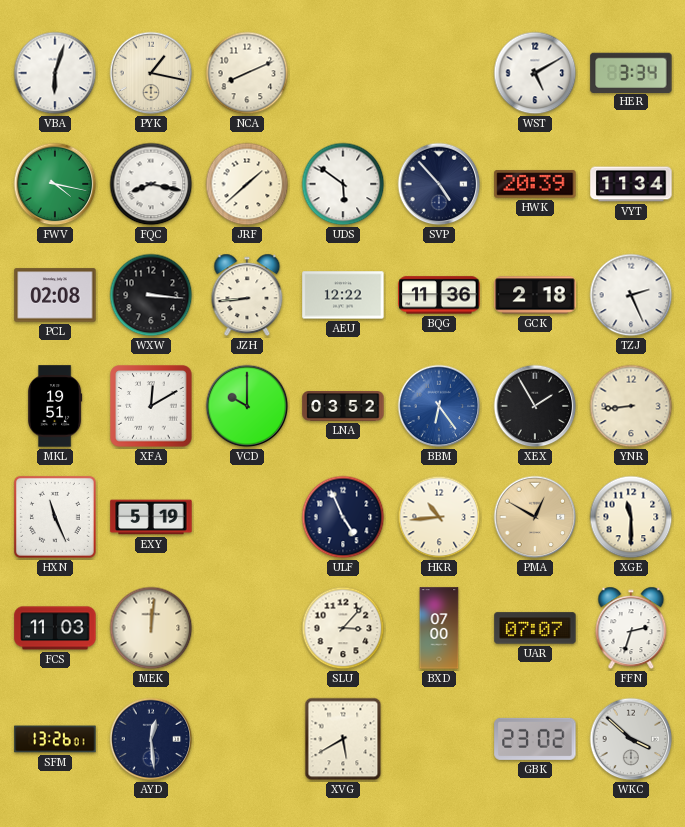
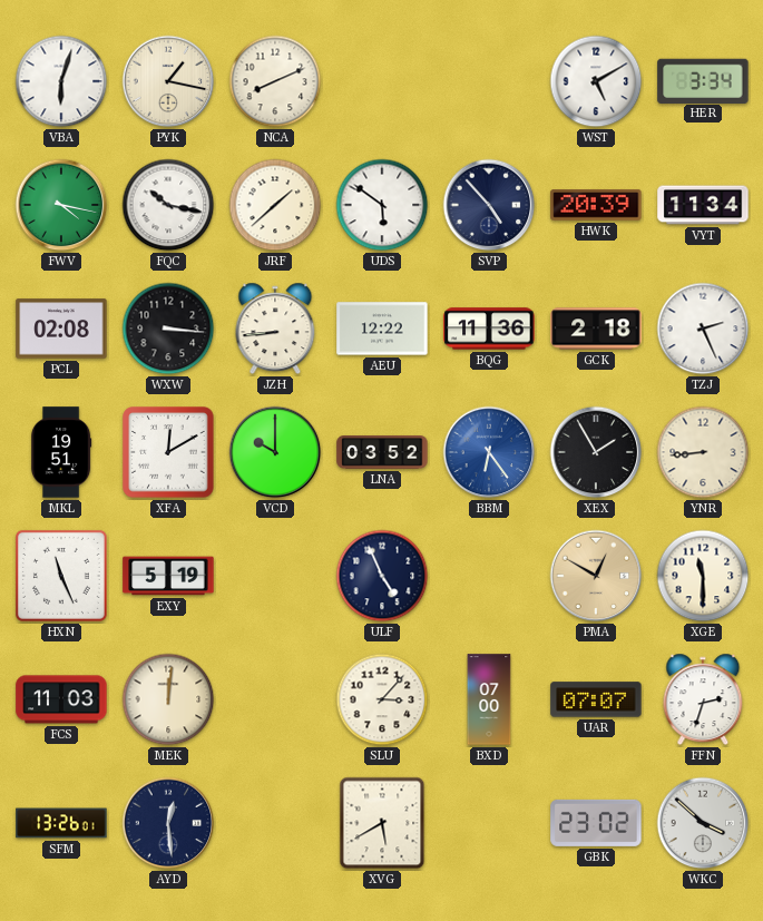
FQC: 8:17 -> 10:17
HKR: 10:44 -> none
